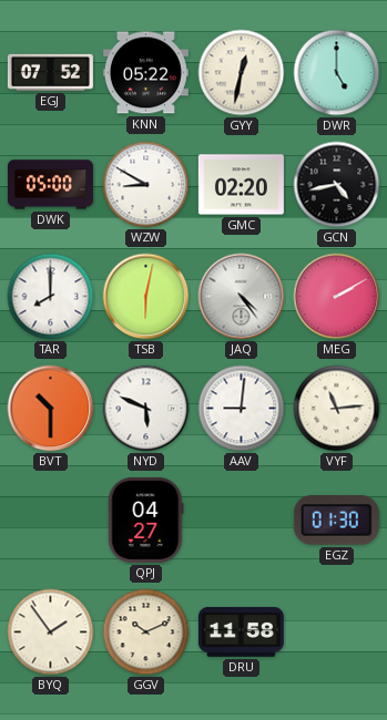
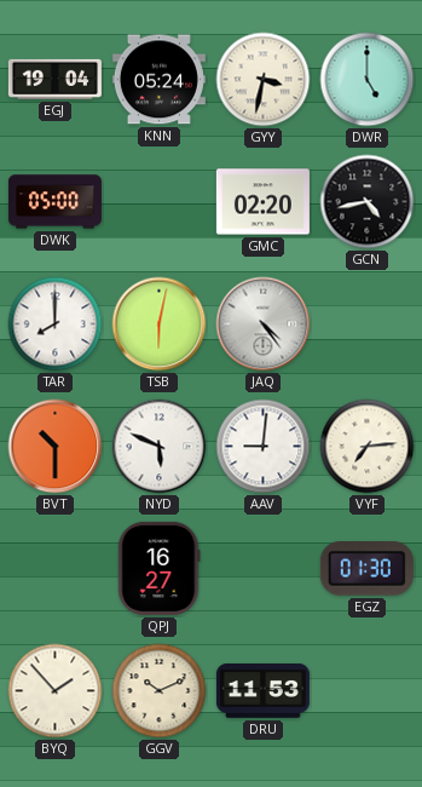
EGJ: 07:52 -> 19:04
KNN: 05:22 -> 05:24
GYY: 12:32 -> 3:32
WZW: 8:50 -> none
MEG: 2:10 -> none
VYF: 11:14 -> 7:14
QPJ: 04:27 -> 16:27
BYQ: 1:54 -> 1:53
DRU: 11:58 -> 11:53
